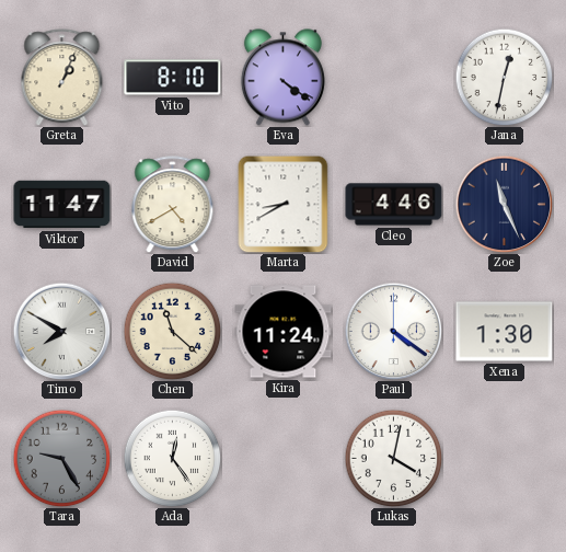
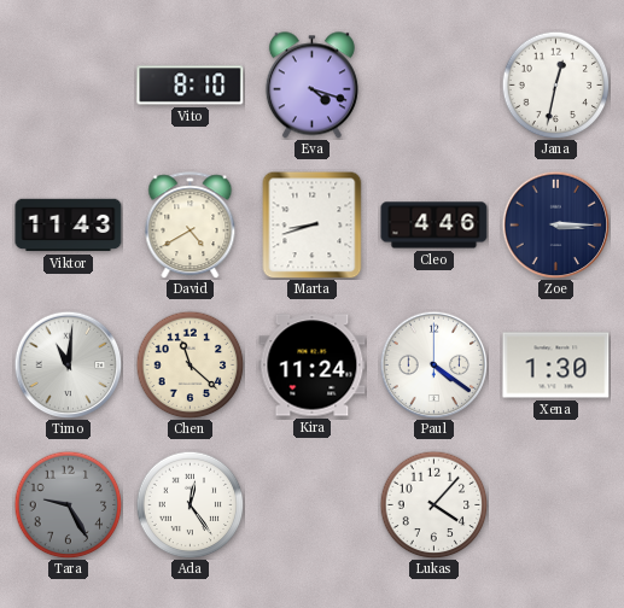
Greta: 1:04 -> none
Eva: 4:21 -> 4:18
Viktor: 11:47 -> 11:43
Marta: 8:40 -> 8:42
Zoe: 11:26 -> 3:15
Timo: 7:50 -> 11:01
Lukas: 4:02 -> 4:07
